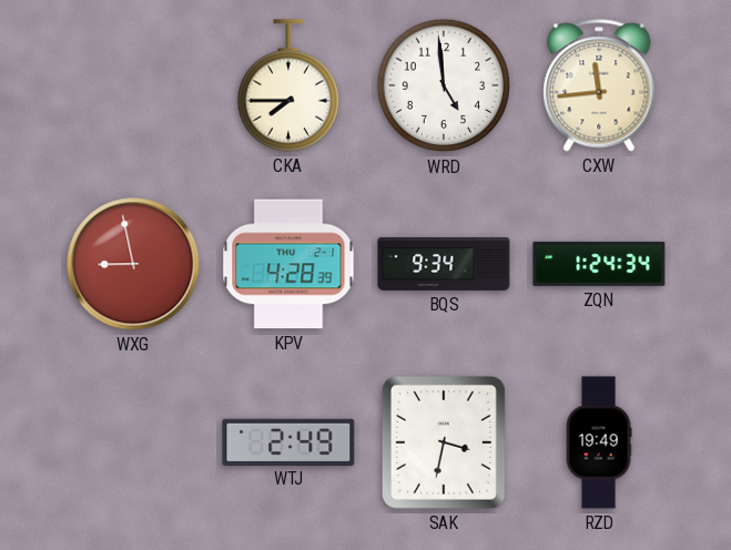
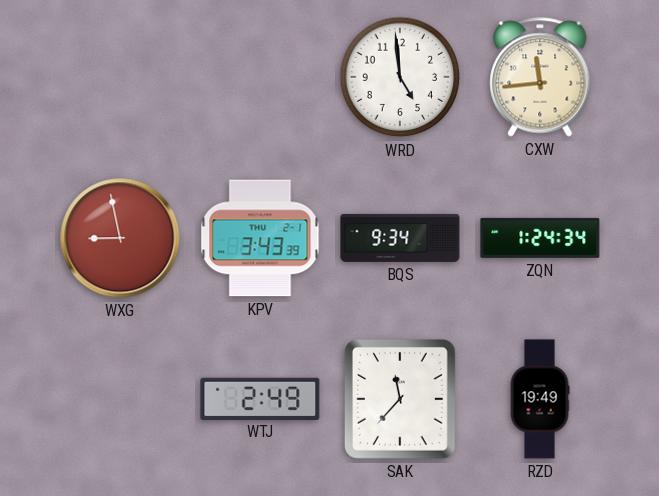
CKA: 7:45 -> none
KPV: 4:28 -> 3:43
SAK: 3:32 -> 11:37
